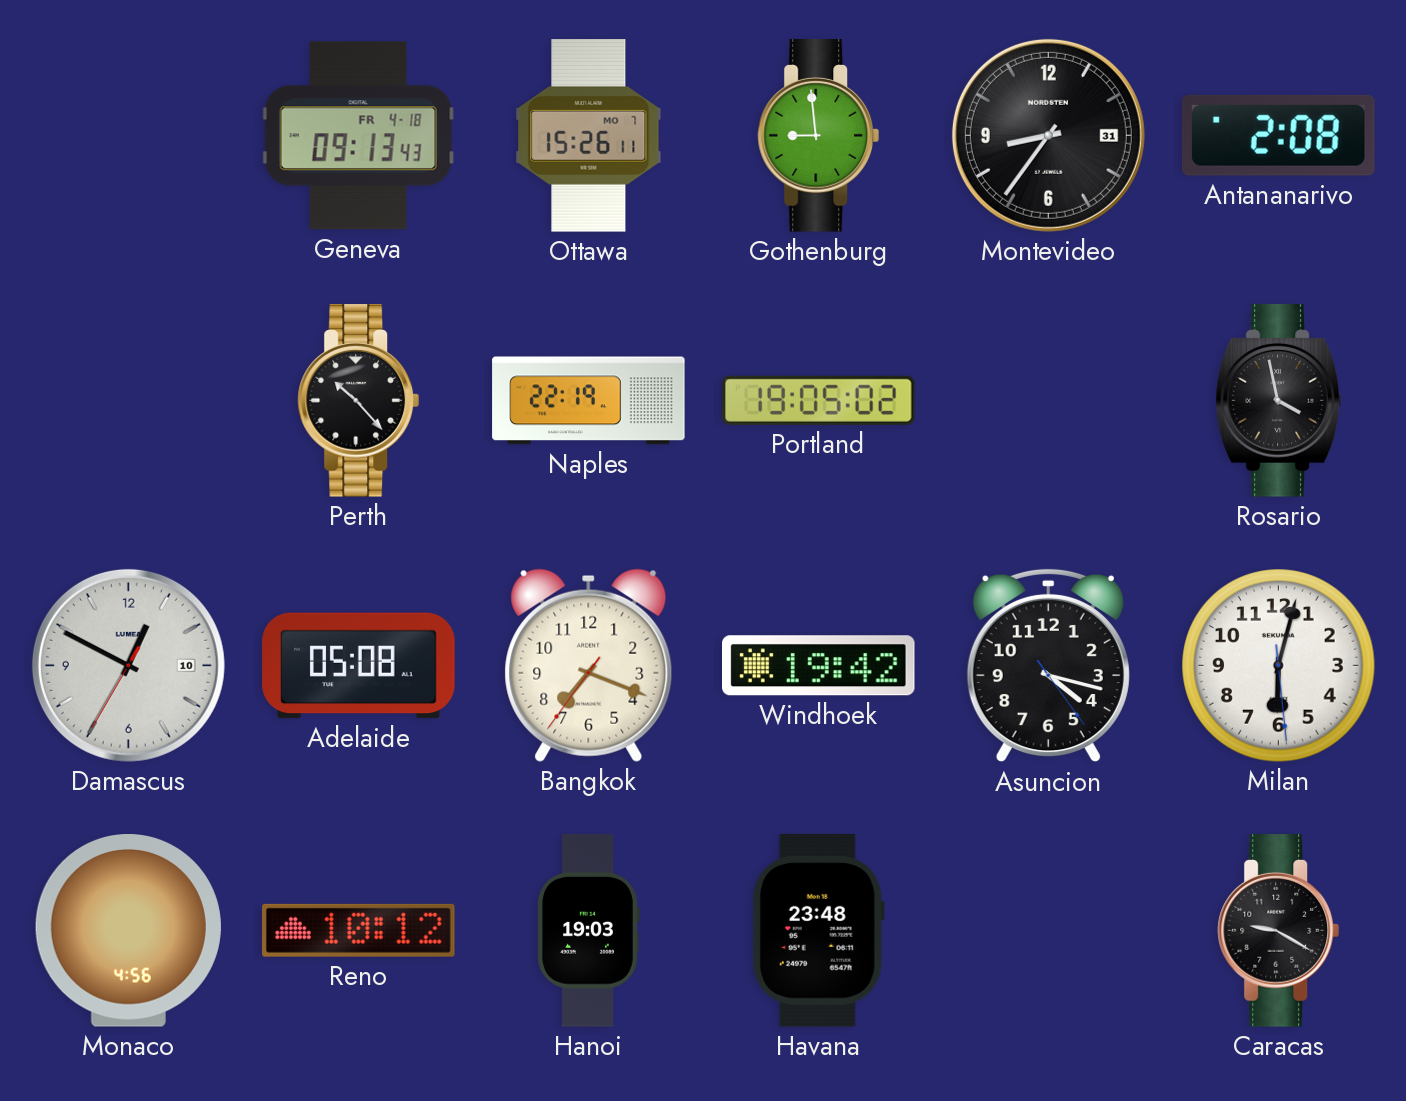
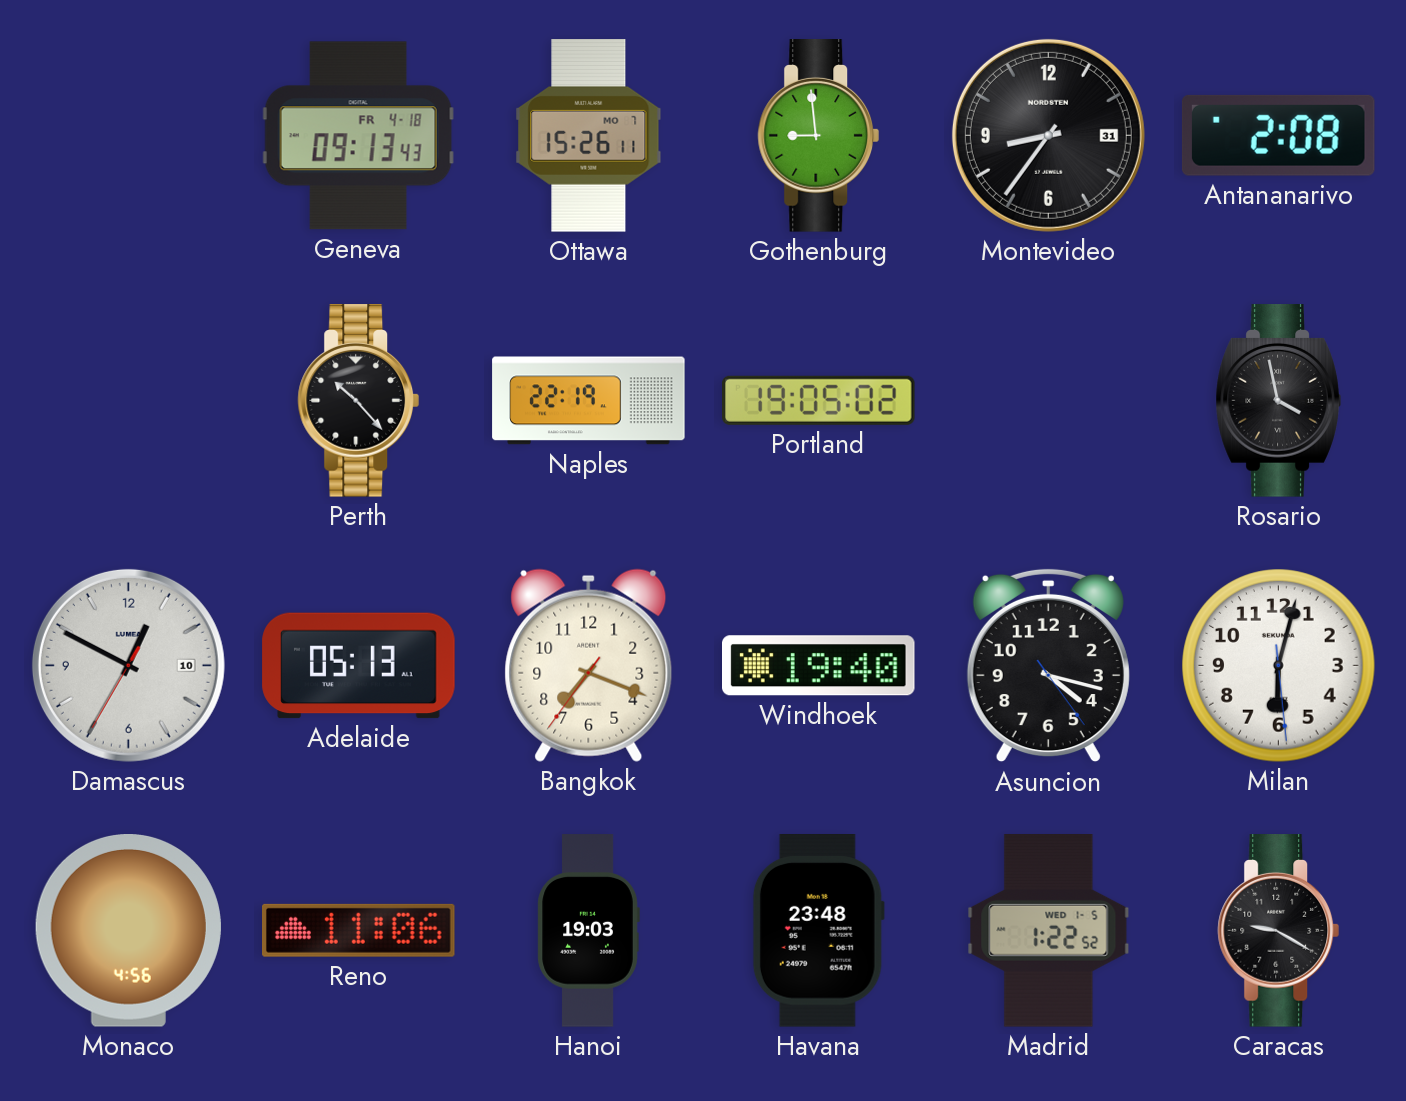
Adelaide: 05:08 -> 05:13
Windhoek: 19:42 -> 19:40
Reno: 10:12 -> 11:06
Madrid: none -> 1:22
